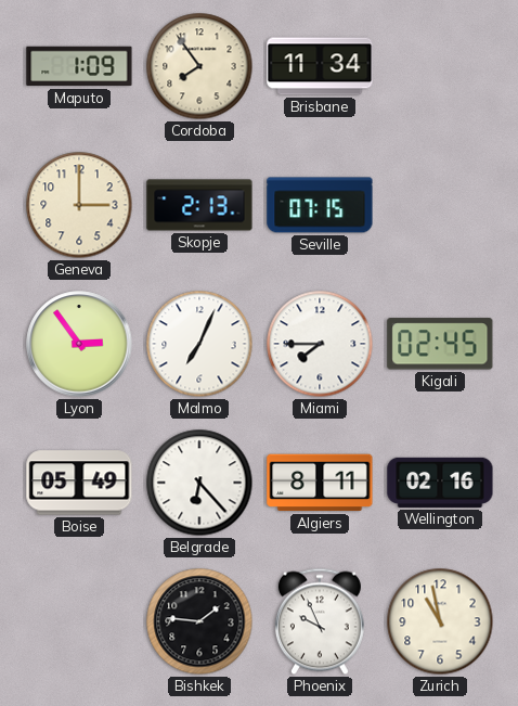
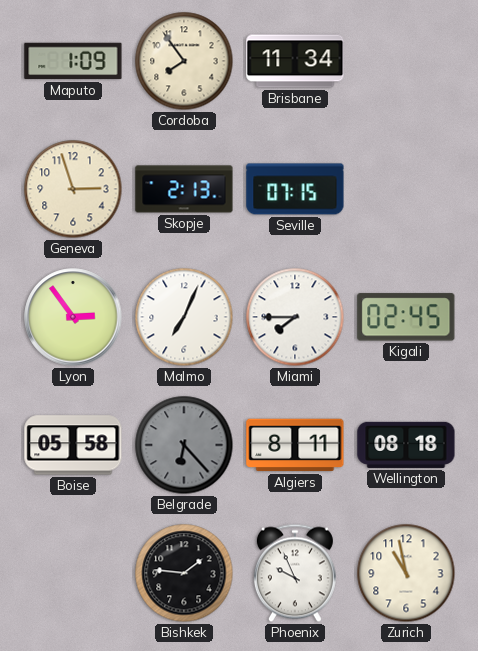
Geneva: 3:00 -> 2:57
Boise: 05:49 -> 05:58
Belgrade dial: white -> grey
Wellington: 02:16 -> 08:18
